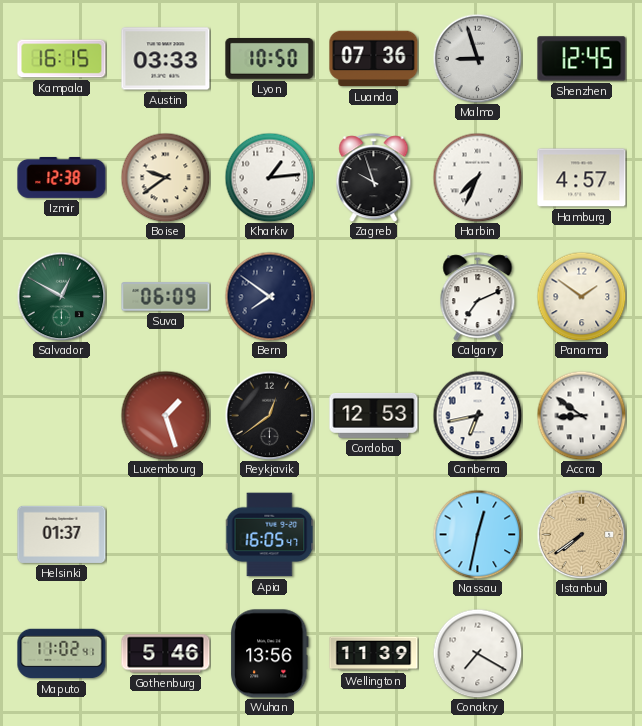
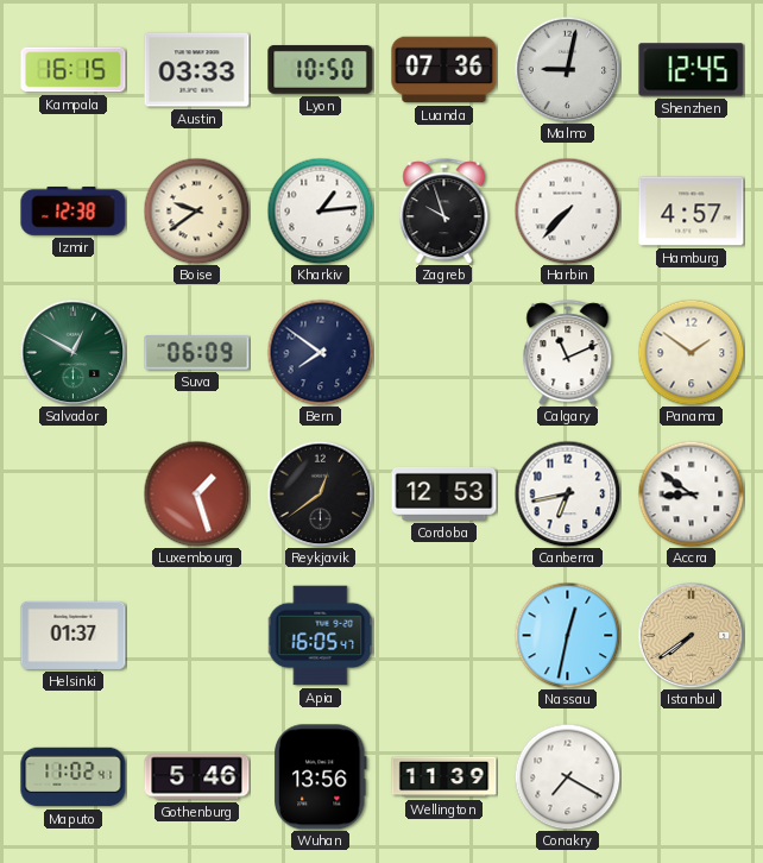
Malmo: 8:57 -> 9:02
Harbin: 7:34 -> 7:37
Calgary: 7:11 -> 11:11
